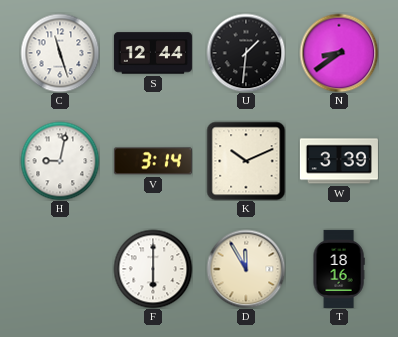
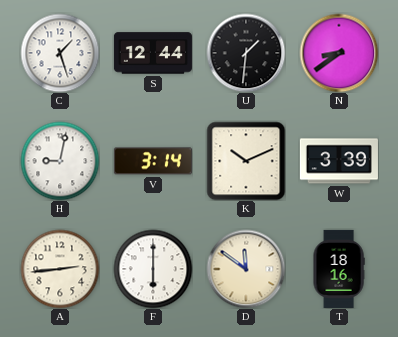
C: 11:27 -> 1:27
A: none -> 2:44
D: 11:55 -> 11:51
